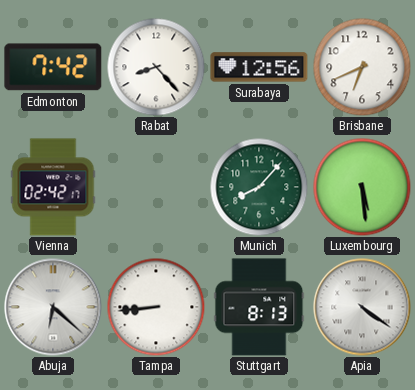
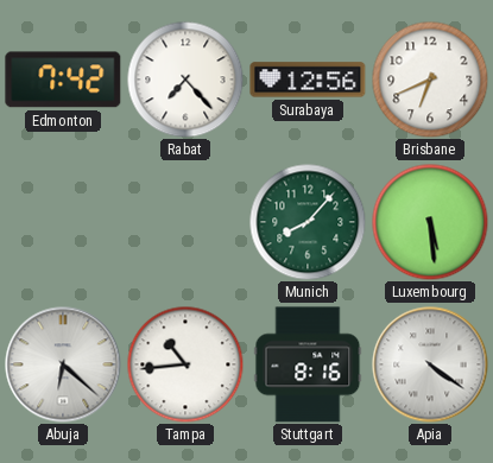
Rabat: 8:23 -> 7:23
Vienna: 02:42 -> none
Tampa: 8:44 -> 10:44
Stuttgart: 8:13 -> 8:16
